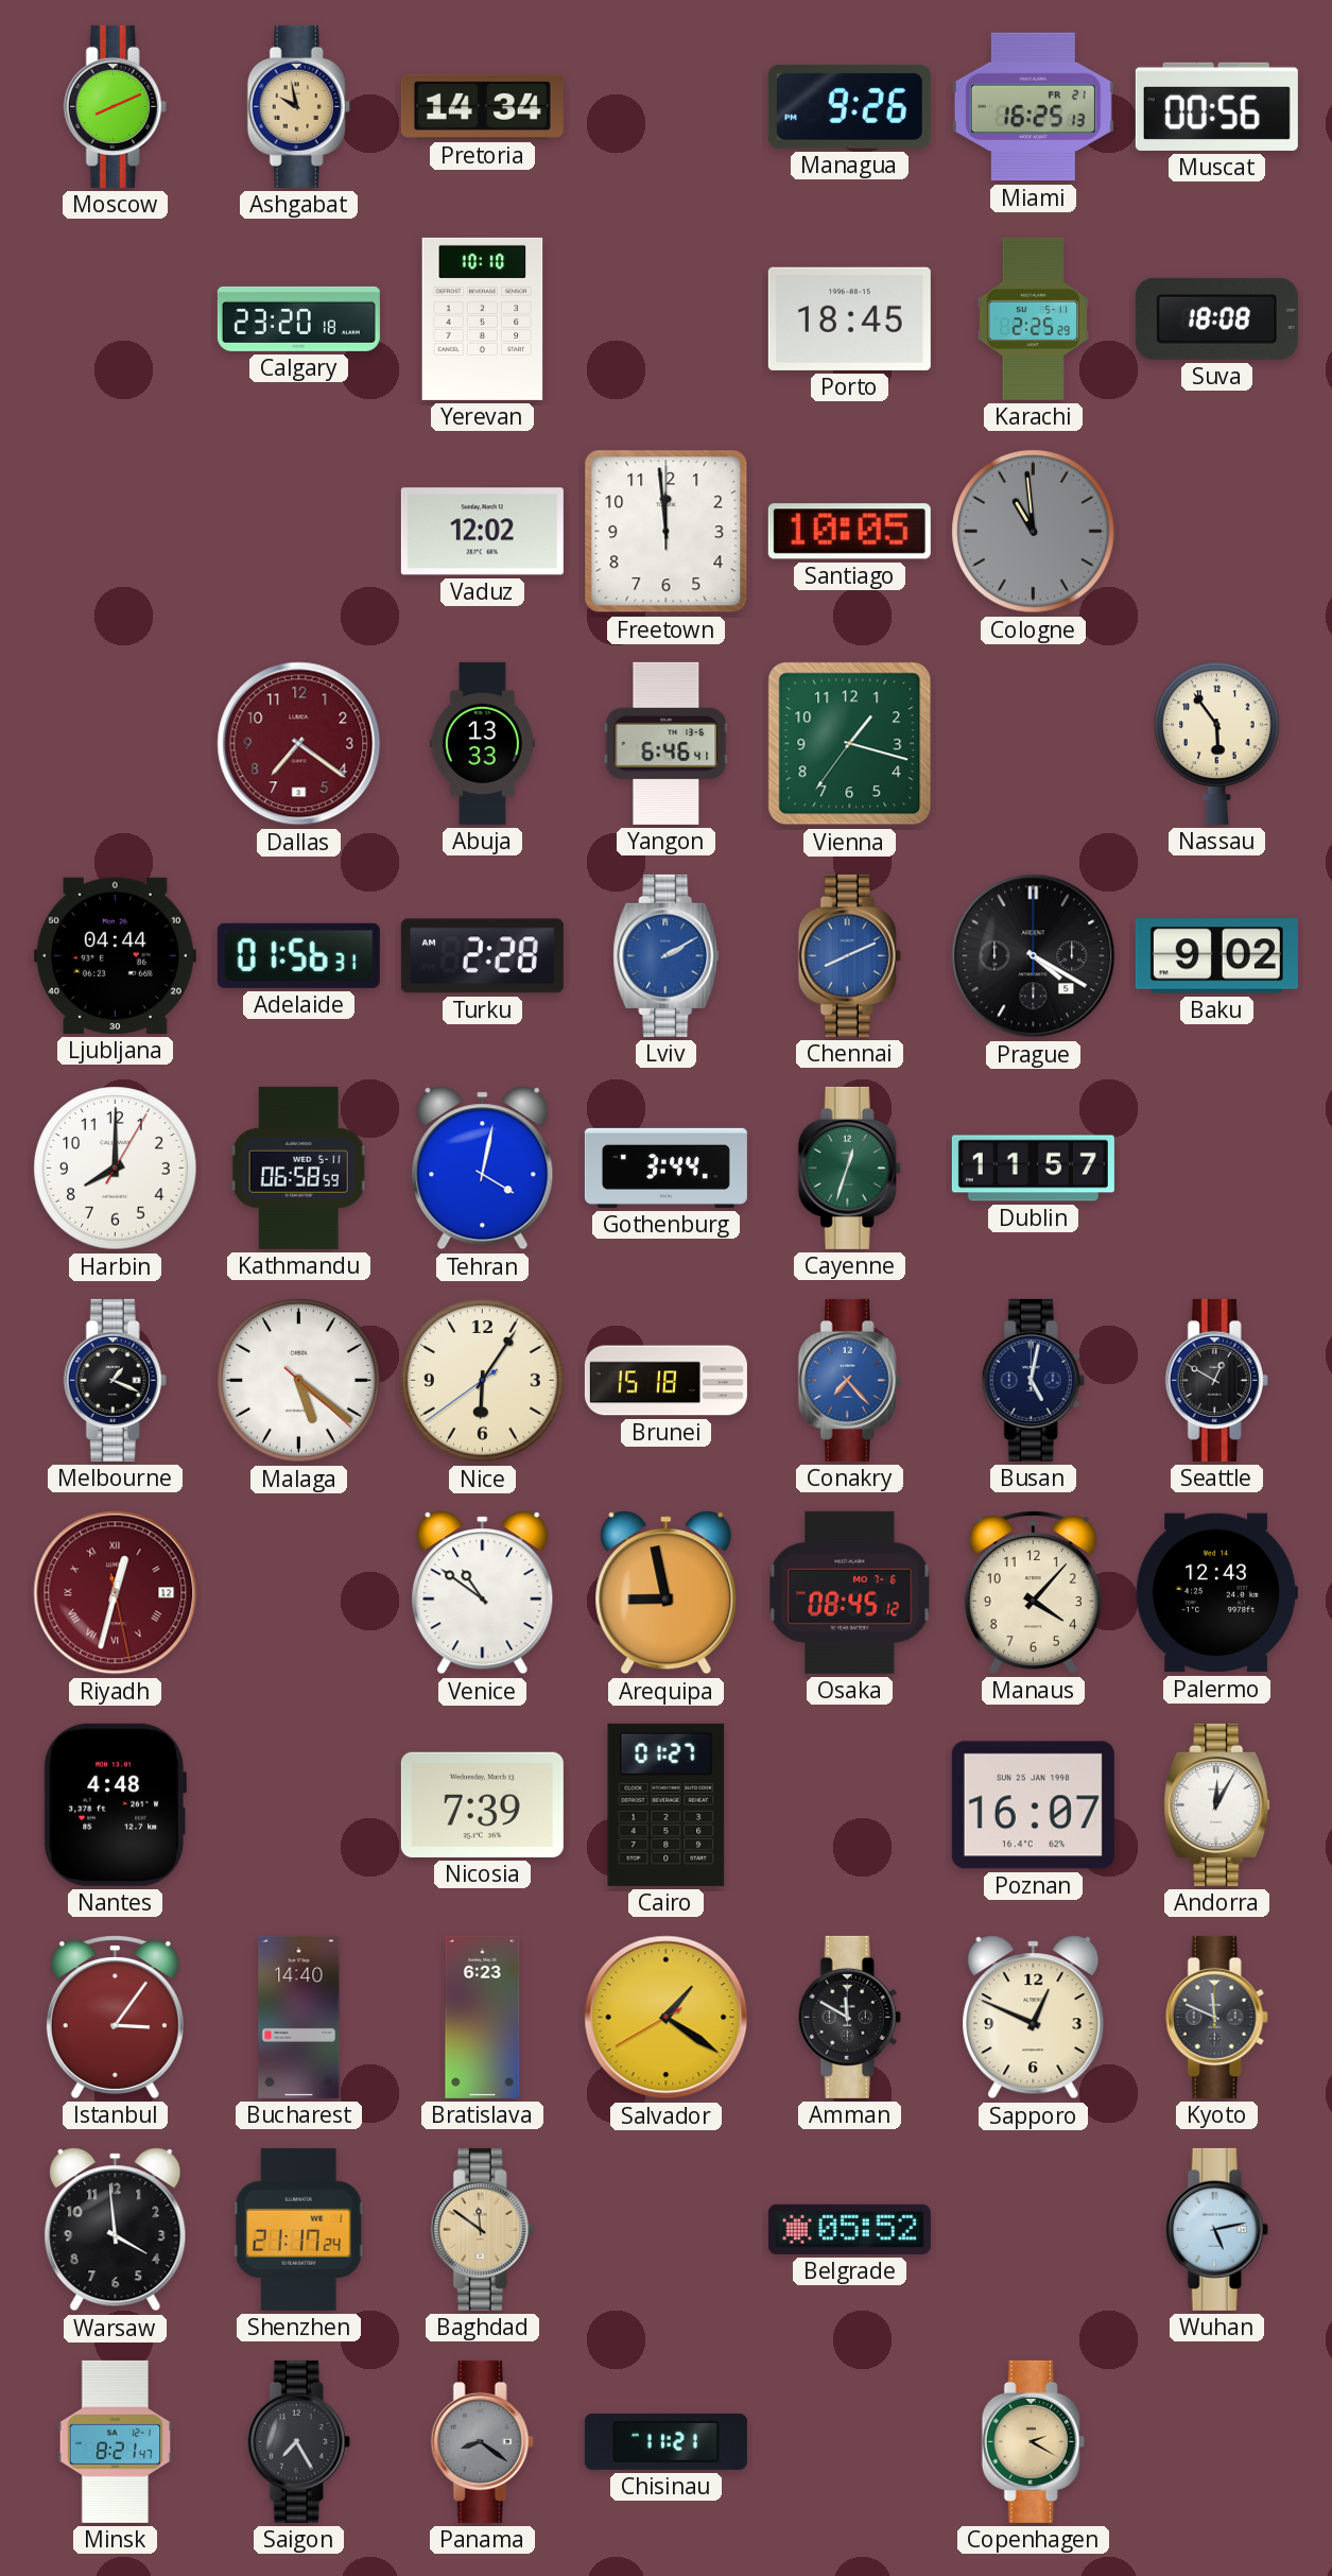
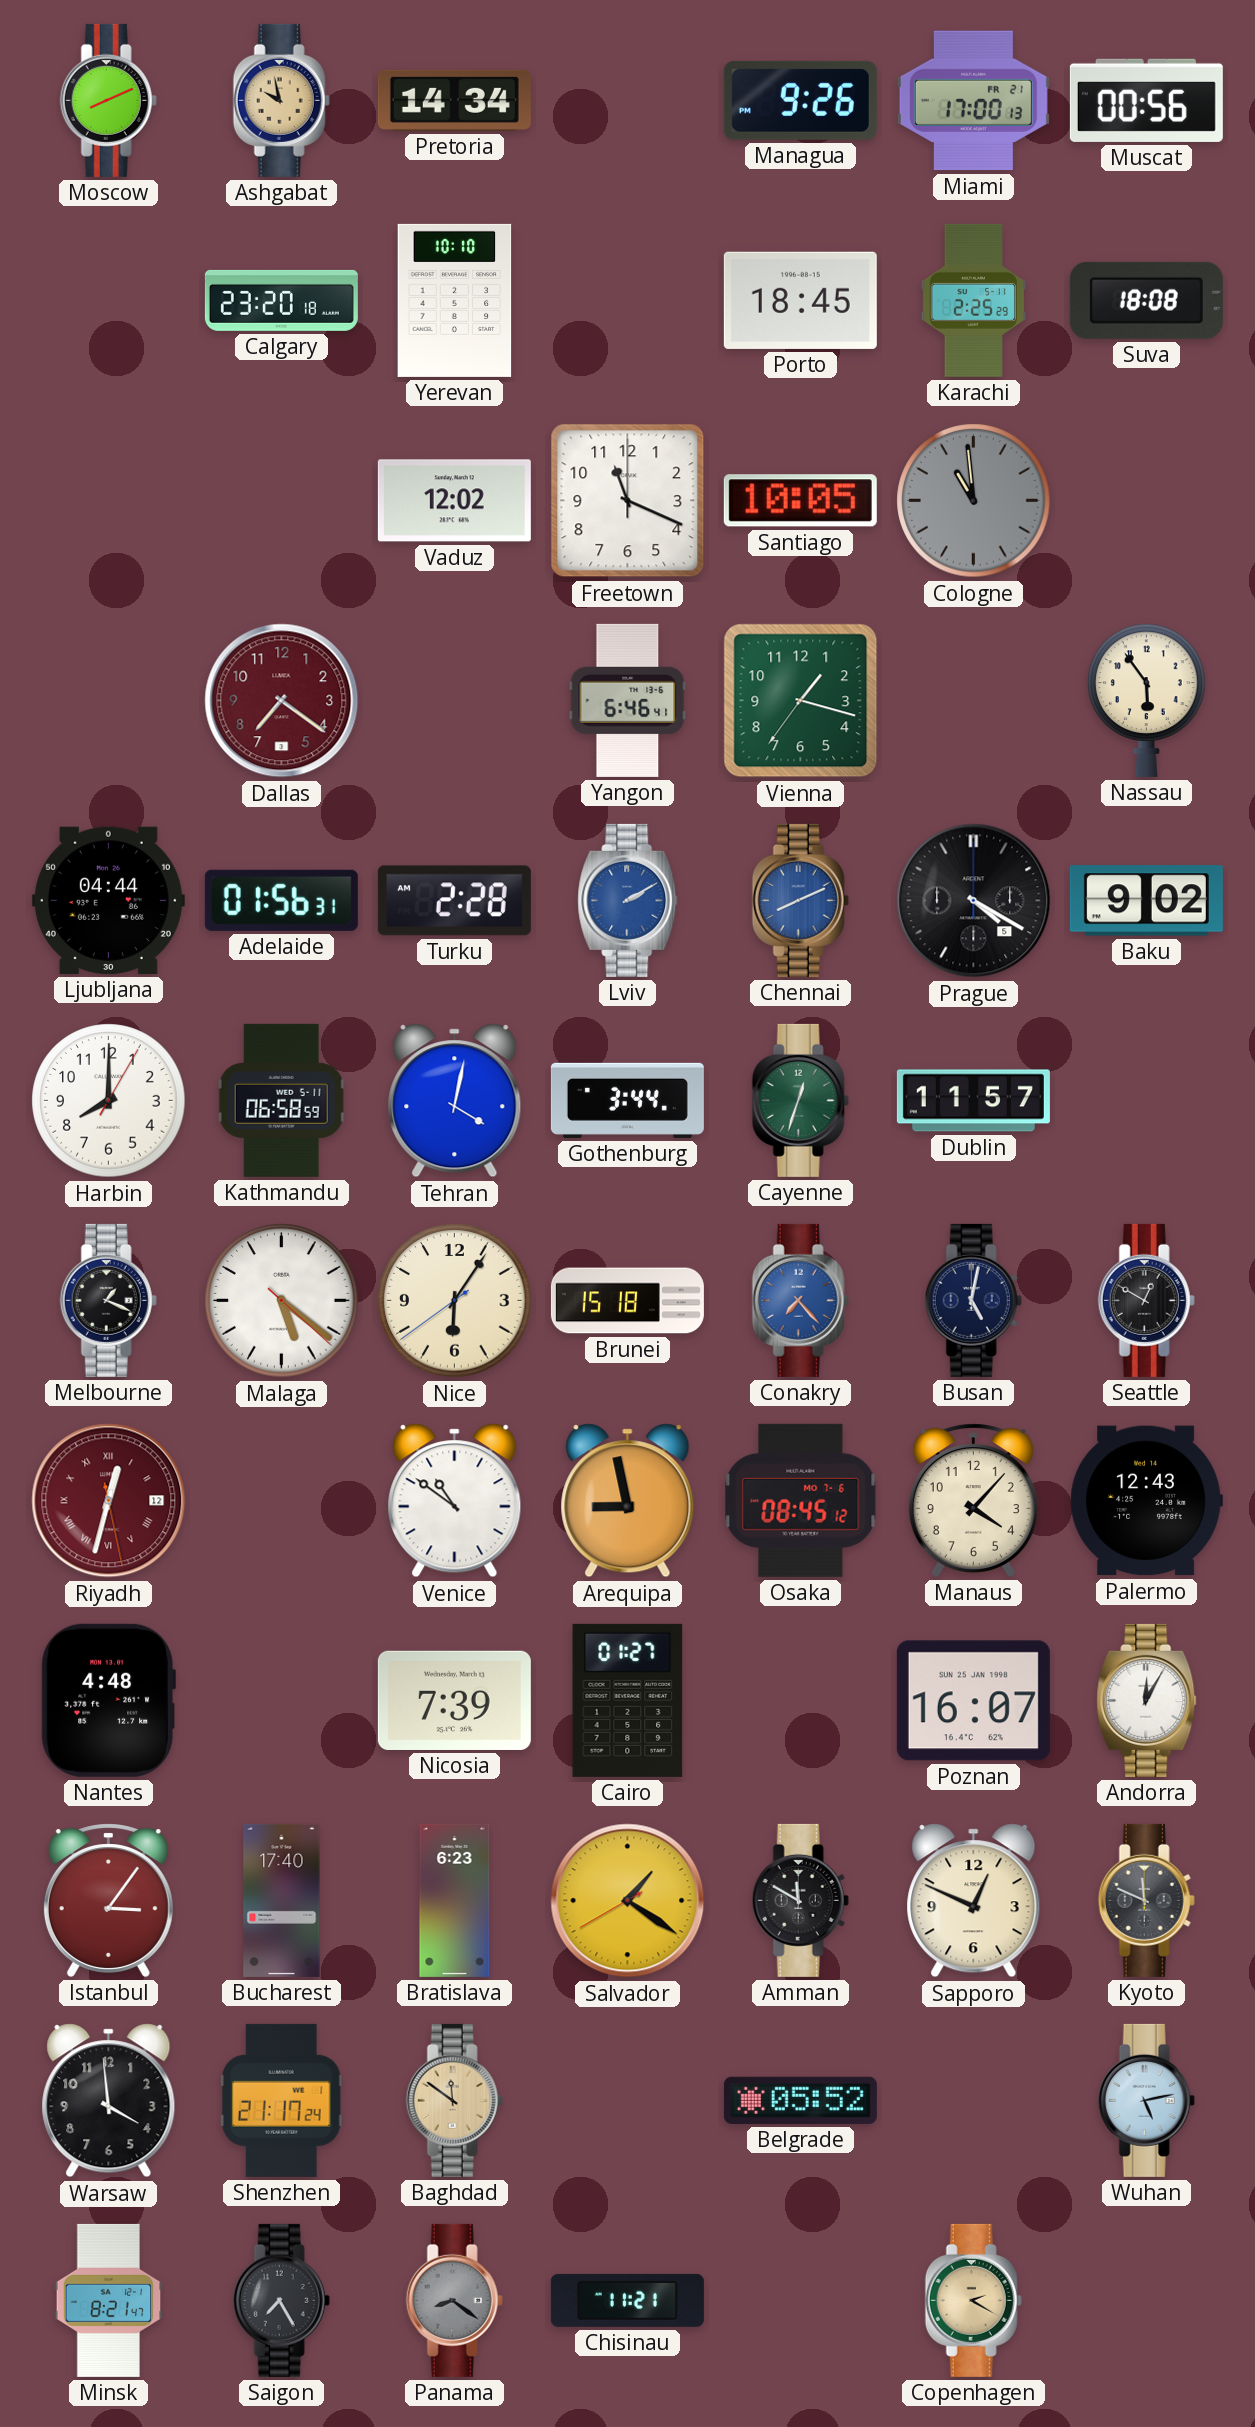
Miami: 16:25 -> 17:00
Freetown: 11:59 -> 11:19
Abuja: 13:33 -> none
Bucharest: 14:40 -> 17:40
